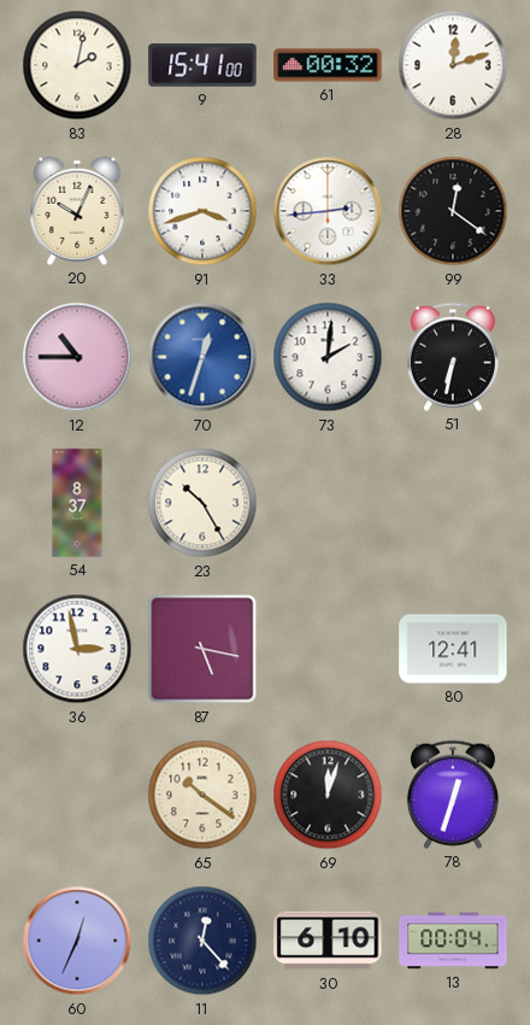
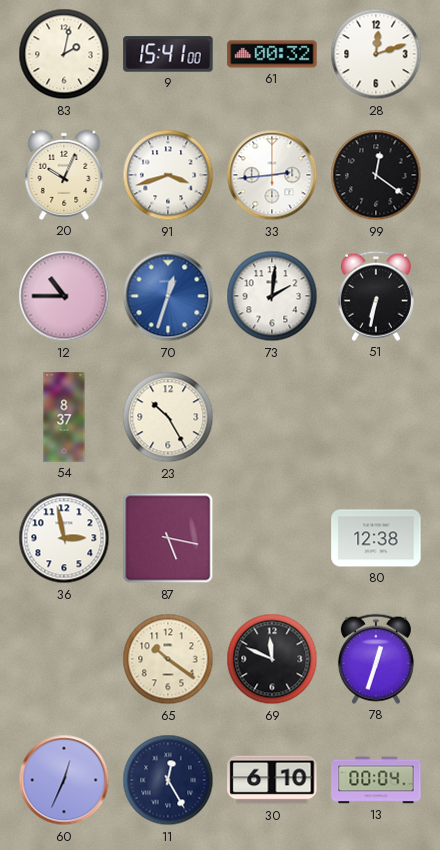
80: 12:41 -> 12:38
69: 12:03 -> 11:49
11: 12:23 -> 12:25
